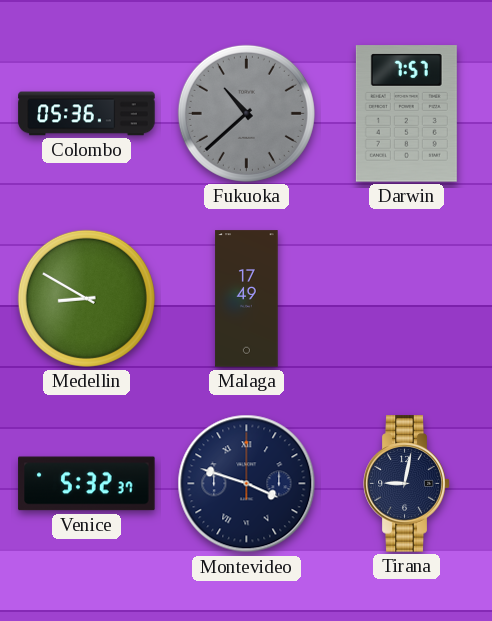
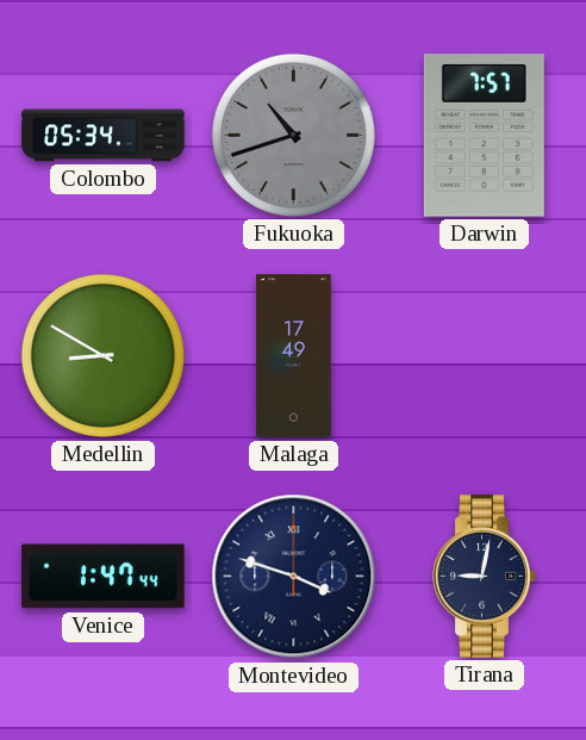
Colombo: 05:36 -> 05:34
Fukuoka: 10:38 -> 10:42
Venice: 5:32 -> 1:47
